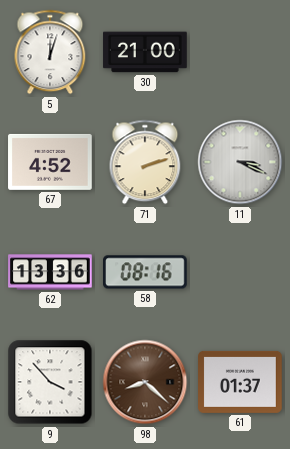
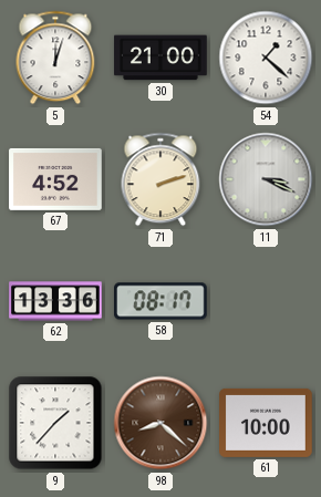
54: none -> 1:22
58: 08:16 -> 08:17
9: 3:53 -> 1:37
61: 01:37 -> 10:00
